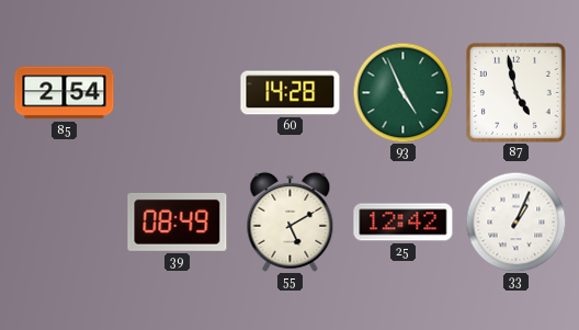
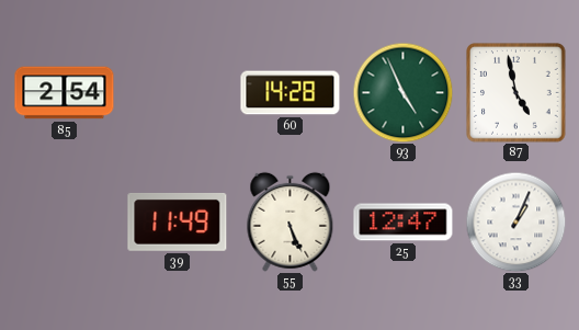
39: 08:49 -> 11:49
55: 5:10 -> 5:26
25: 12:42 -> 12:47
